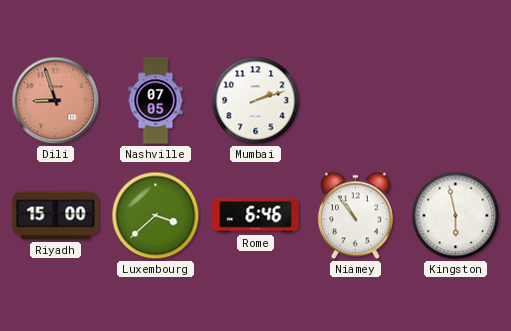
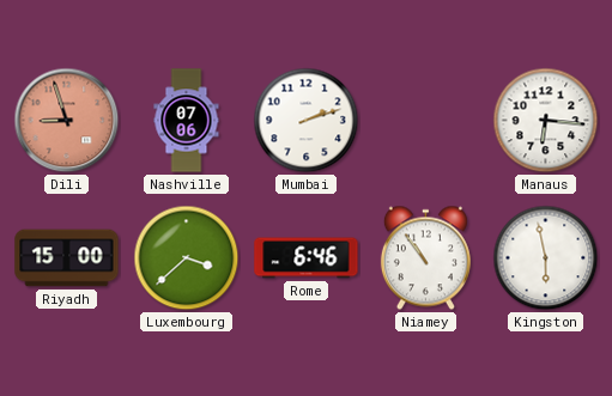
Nashville: 07:05 -> 07:06
Manaus: none -> 6:16
